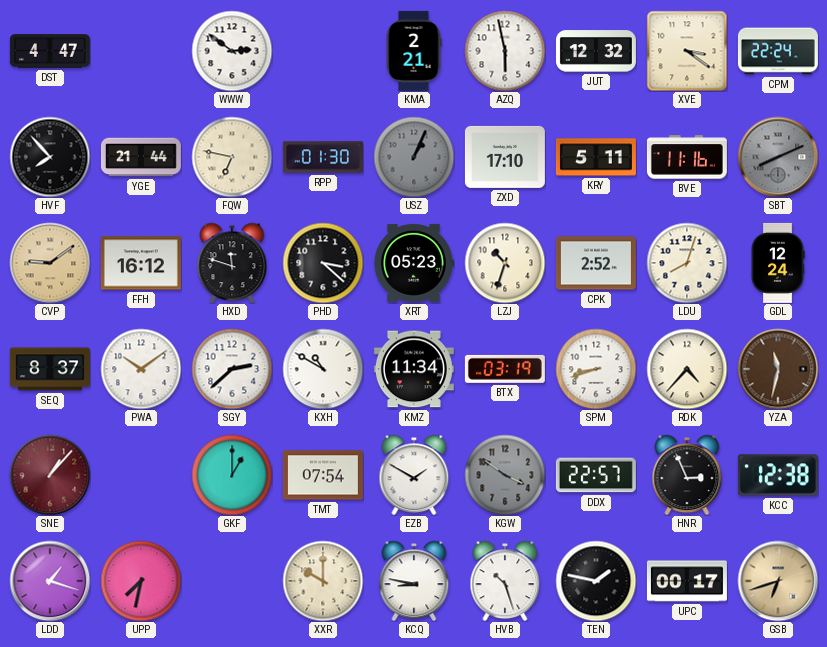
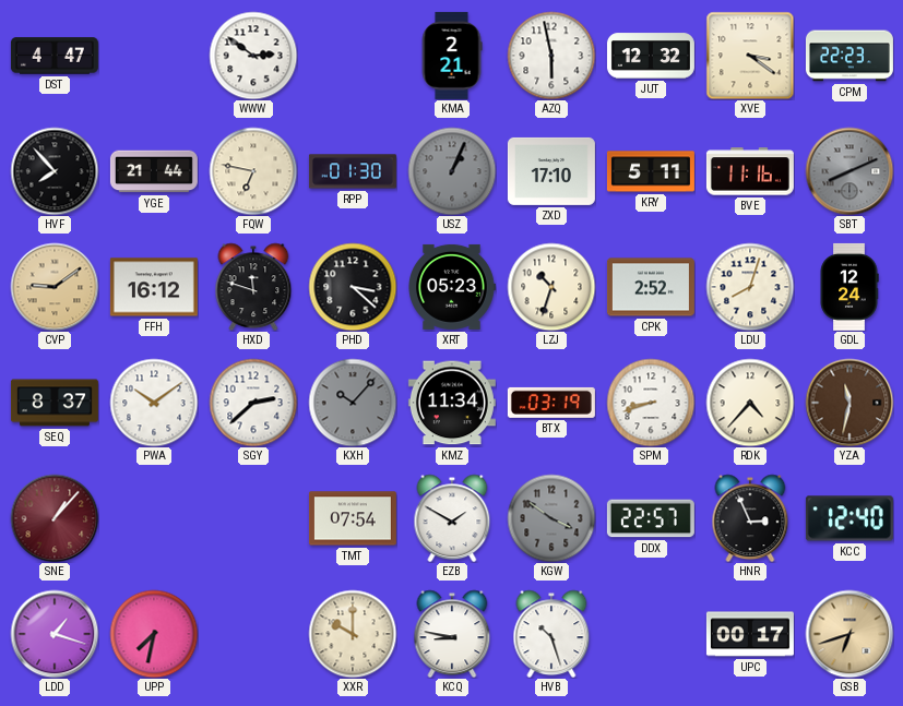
CPM: 22:24 -> 22:23
KXH: 10:50 -> 10:07
KXH dial: white -> grey
GKF: 1:00 -> none
KCC: 12:38 -> 12:40
TEN: 1:47 -> none
